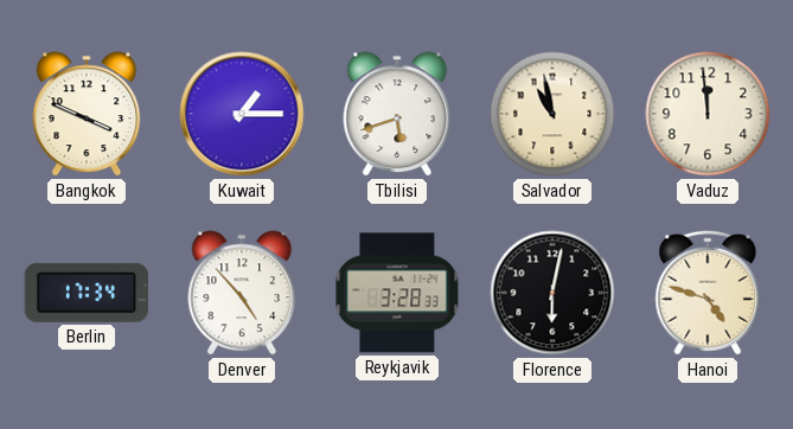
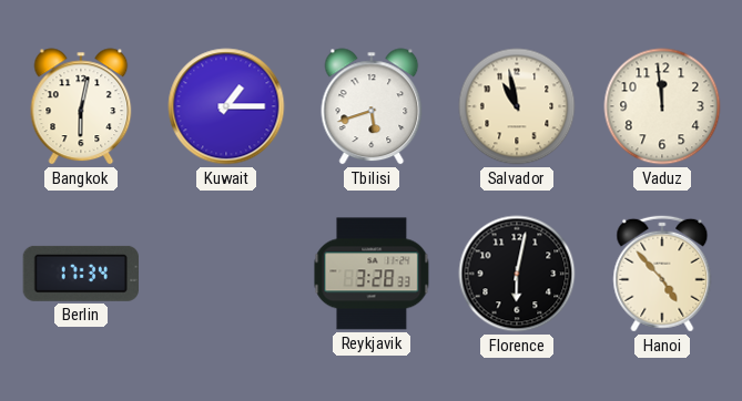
Bangkok: 3:49 -> 6:02
Denver: 4:53 -> none
Hanoi: 4:48 -> 4:53
